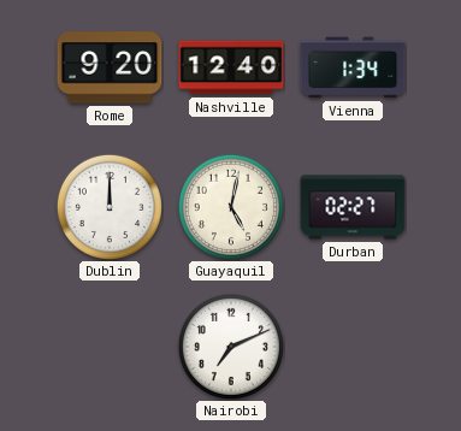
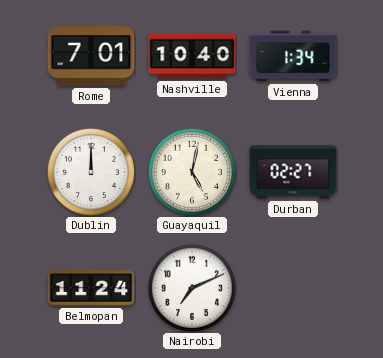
Rome: 9:20 -> 7:01
Nashville: 12:40 -> 10:40
Belmopan: none -> 11:24
